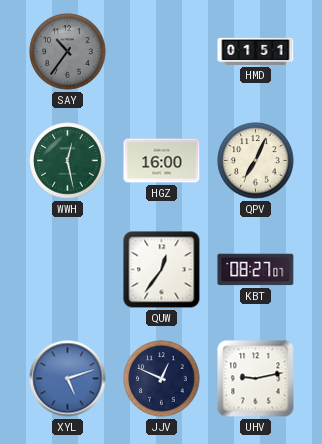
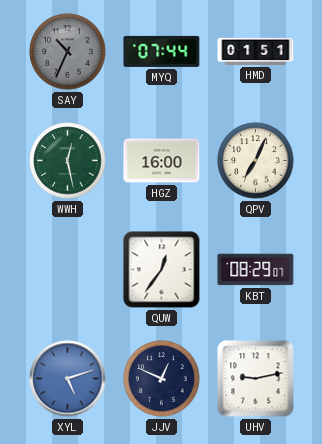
SAY: 10:36 -> 10:34
MYQ: none -> 07:44
KBT: 08:27 -> 08:29
